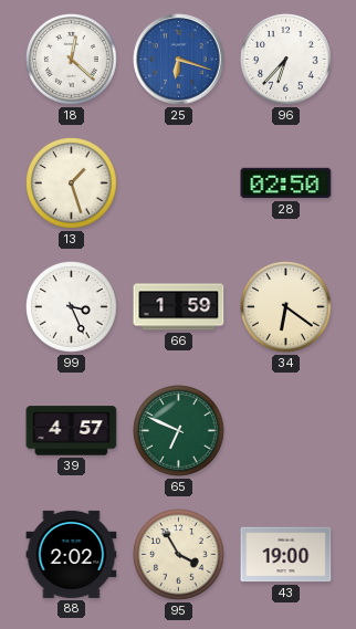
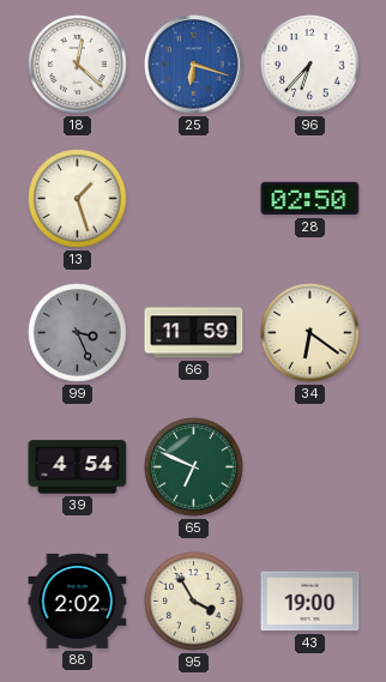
99 dial: white -> grey
66: 1:59 -> 11:59
39: 4:57 -> 4:54
